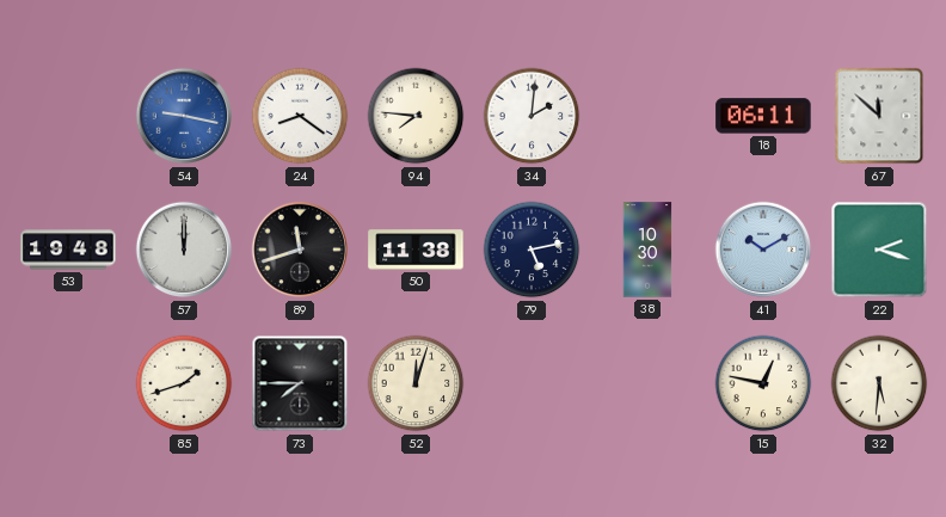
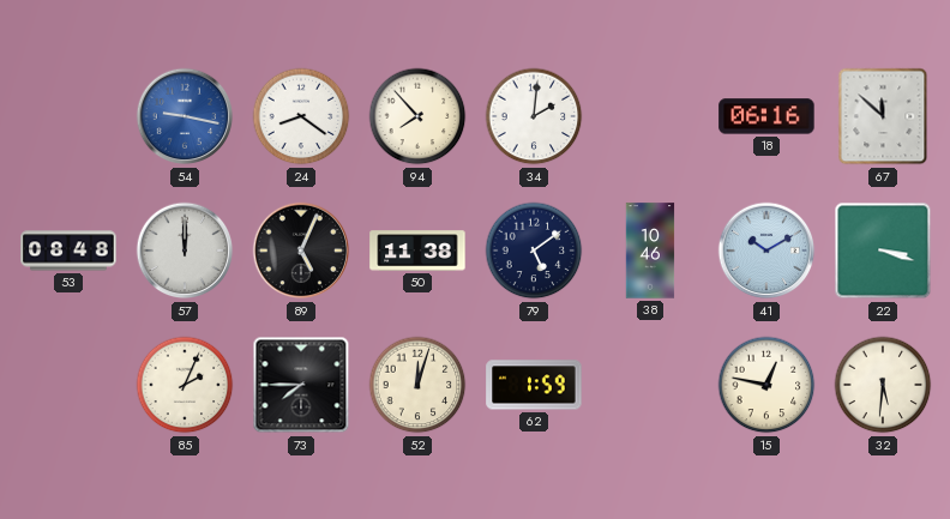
94: 7:46 -> 7:53
18: 06:11 -> 06:16
53: 19:48 -> 08:48
89: 11:42 -> 5:04
79: 5:13 -> 5:09
38: 10:30 -> 10:46
22: 2:18 -> 3:18
85: 1:42 -> 2:04
62: none -> 1:59
